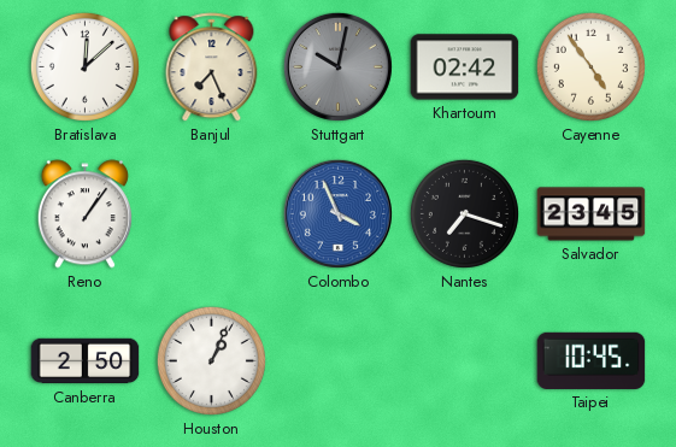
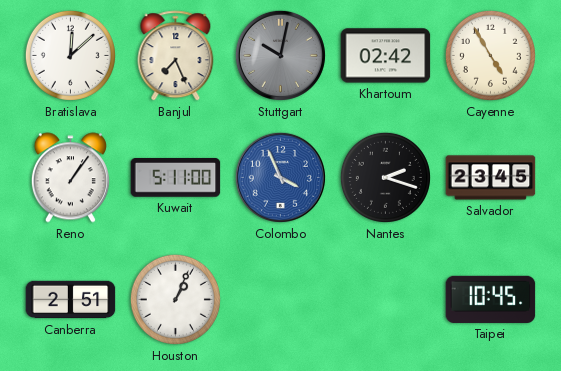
Cayenne: 4:54 -> 4:55
Kuwait: none -> 5:11
Nantes: 7:18 -> 2:18
Canberra: 2:50 -> 2:51
